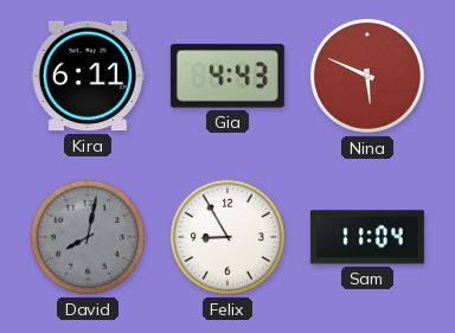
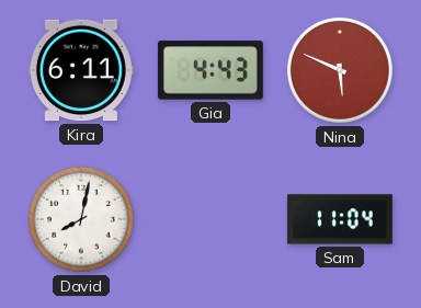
David dial: grey -> white
Felix: 8:55 -> none
